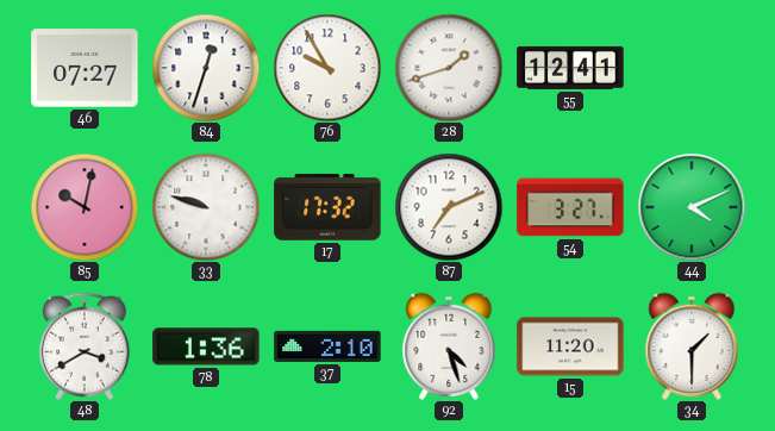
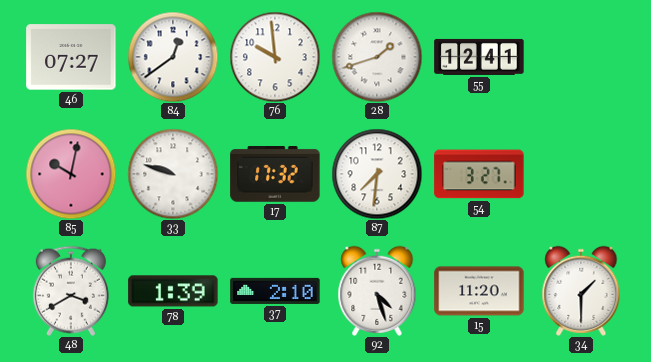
84: 12:33 -> 12:39
76: 9:55 -> 9:59
87: 7:11 -> 7:31
44: 4:11 -> none
78: 1:36 -> 1:39
